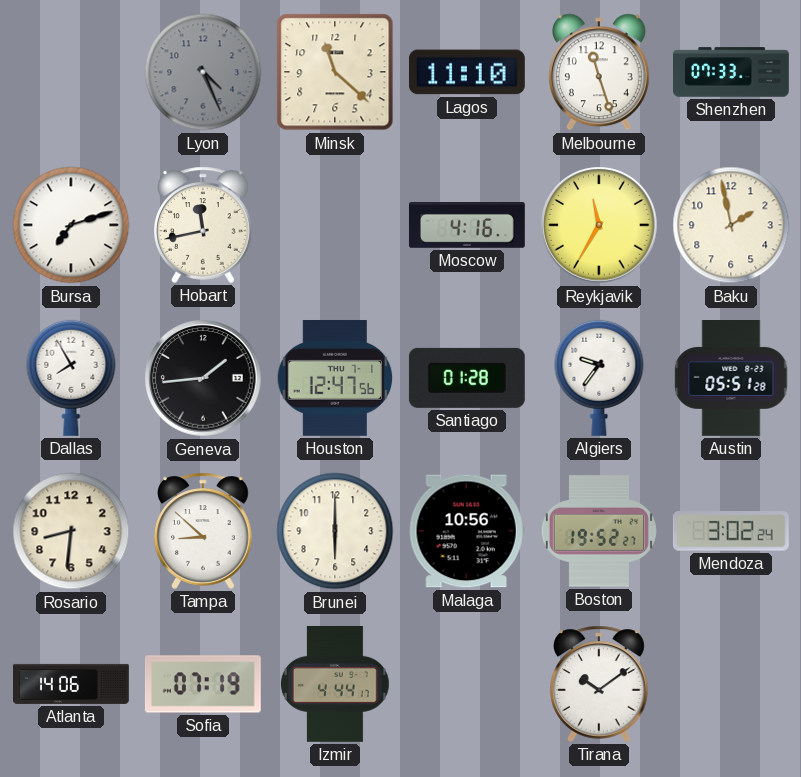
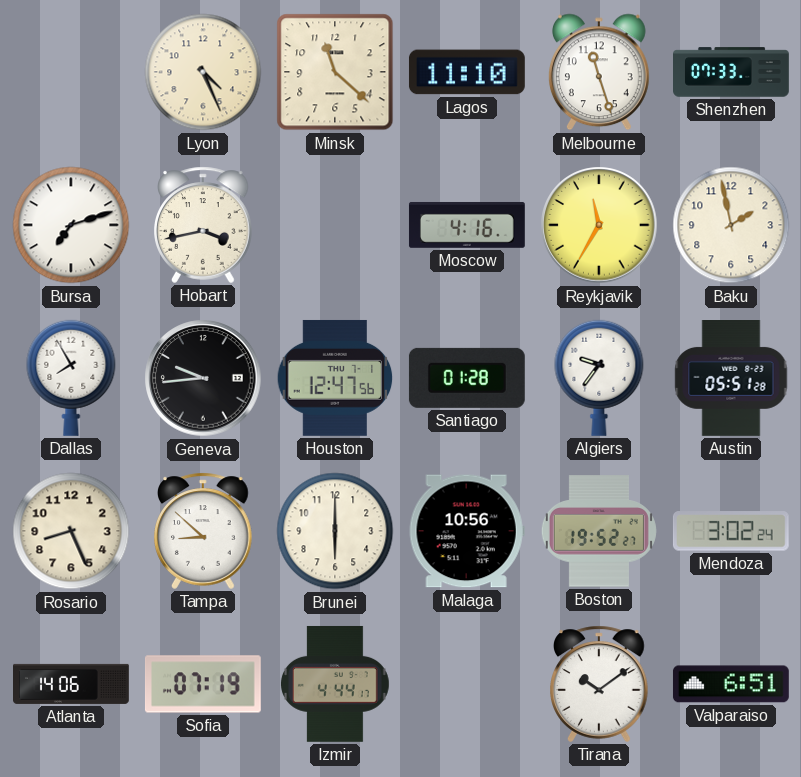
Lyon dial: grey -> cream
Hobart: 11:43 -> 3:43
Geneva: 1:44 -> 9:44
Rosario: 8:31 -> 8:26
Valparaiso: none -> 6:51
